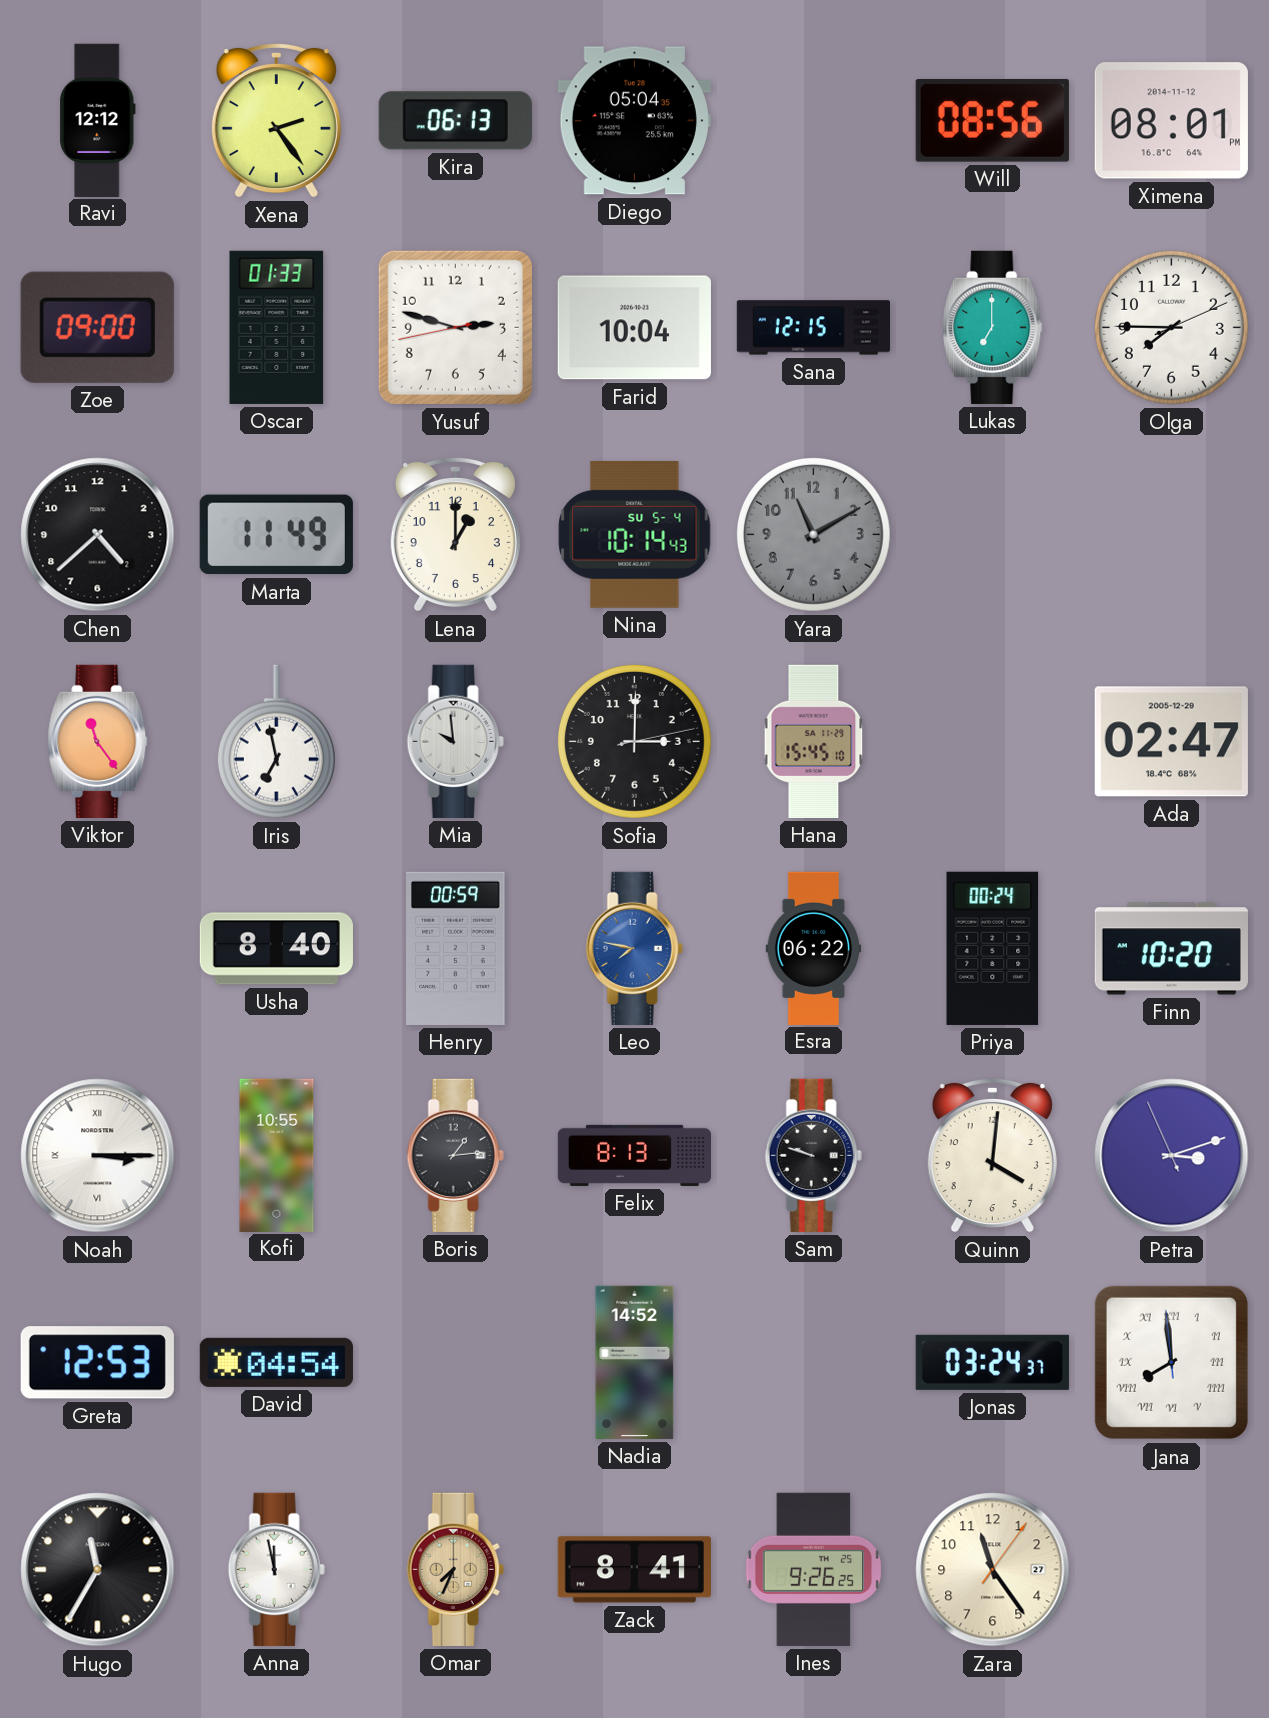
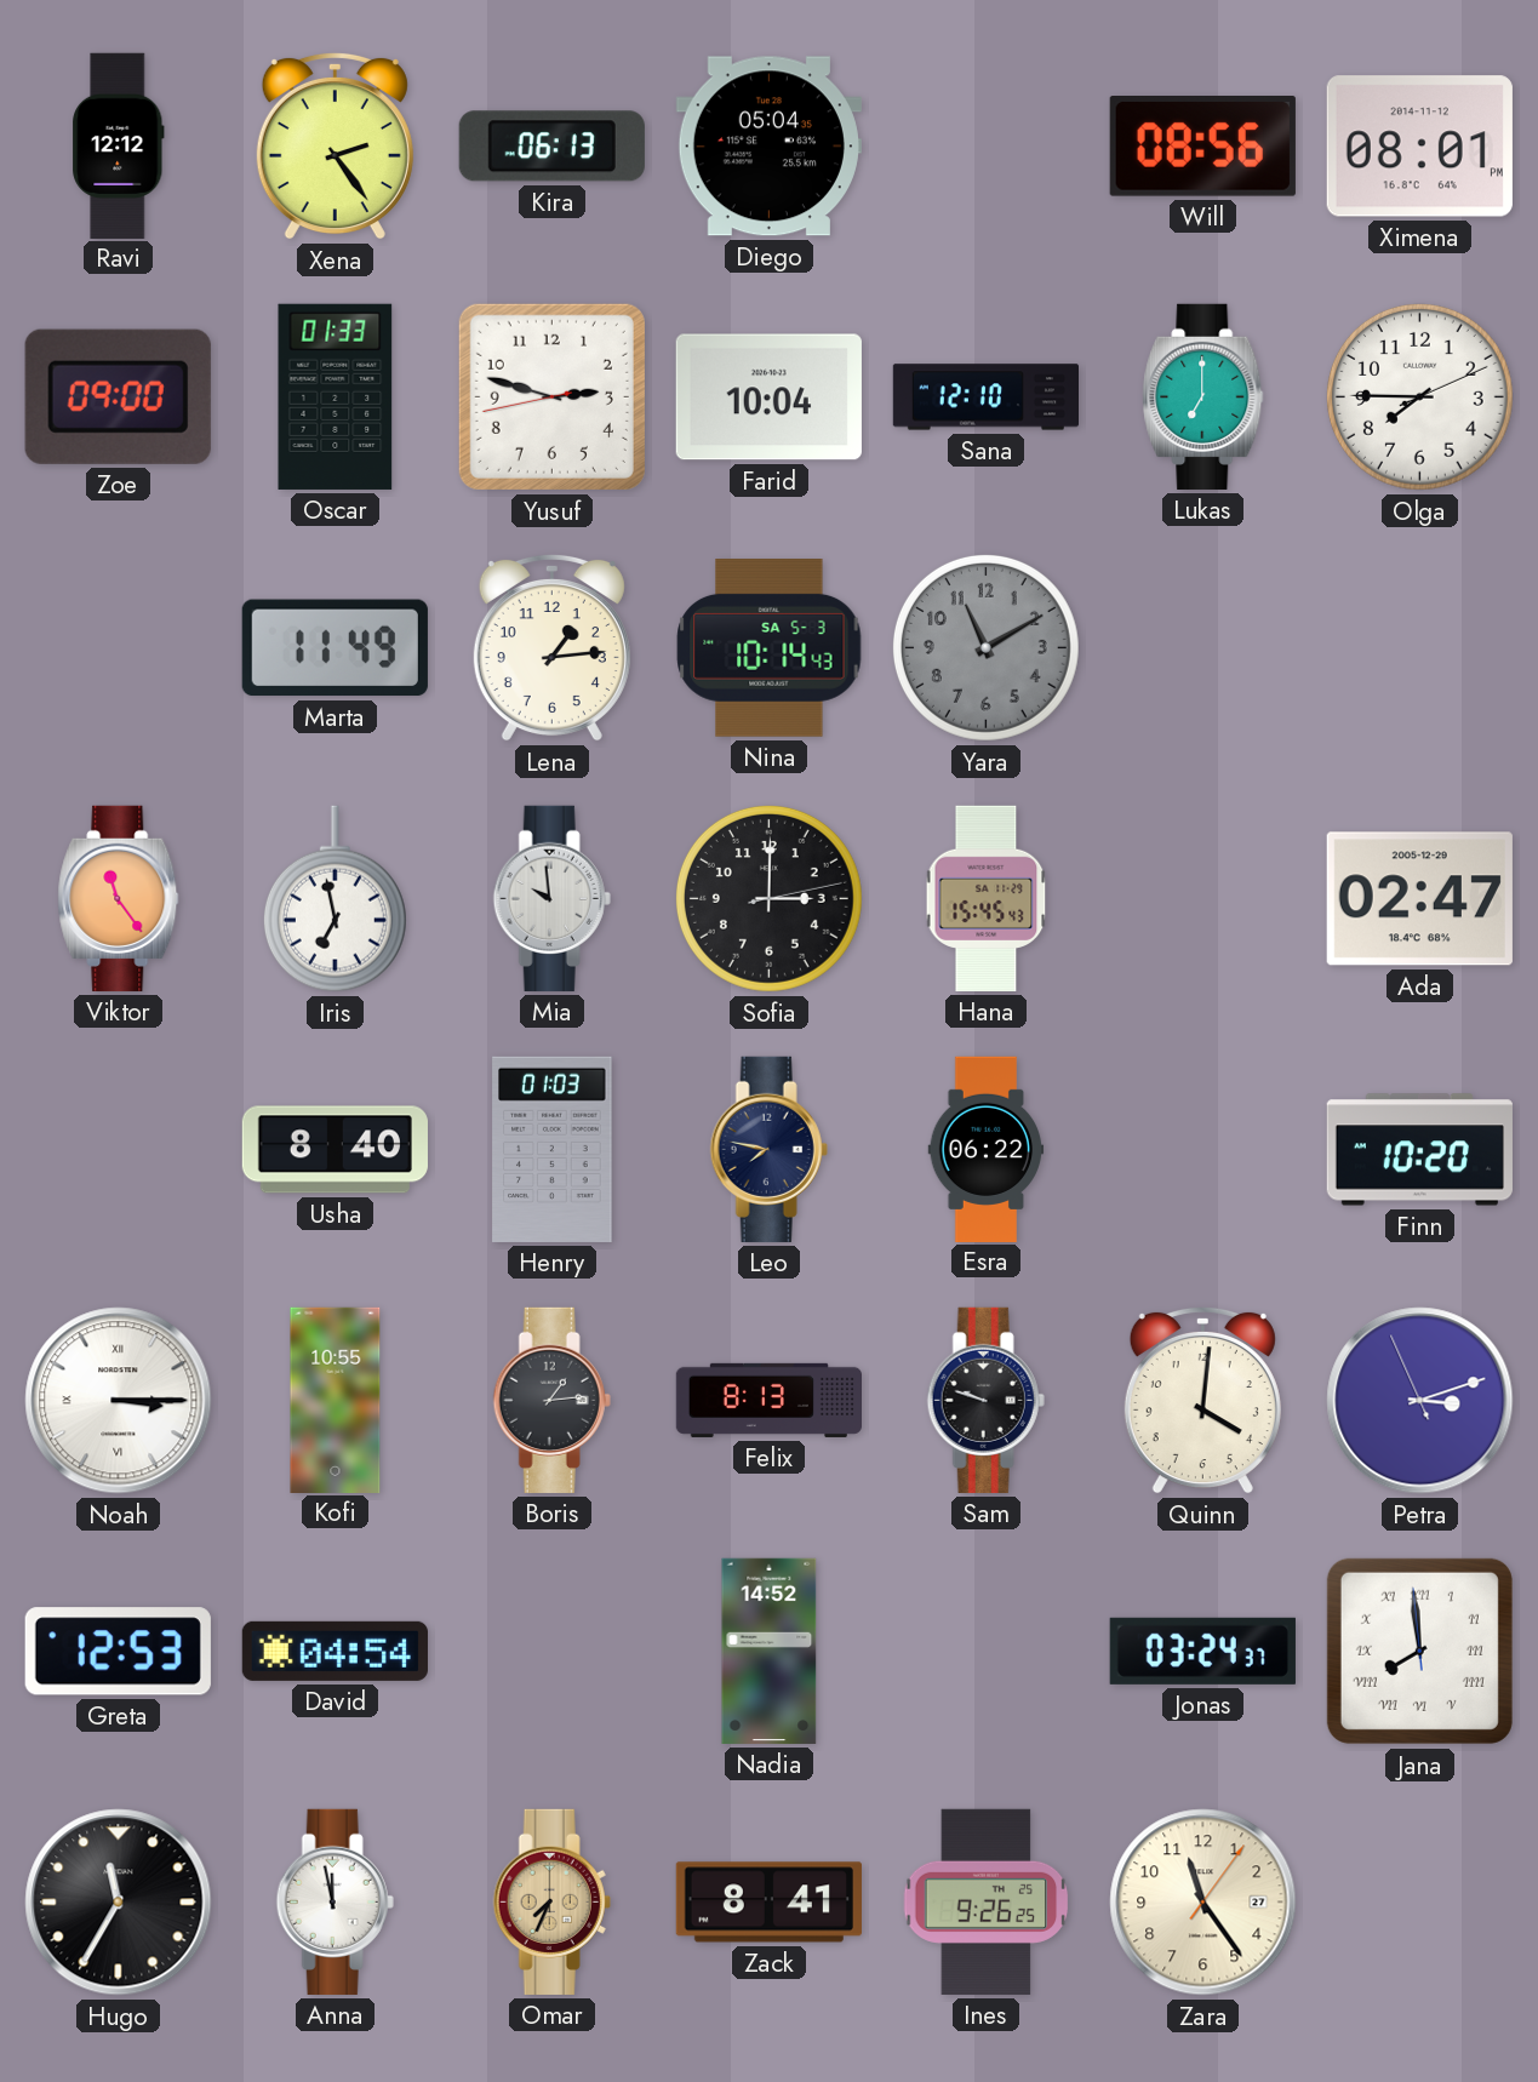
Sana: 12:15 -> 12:10
Chen: 4:38 -> none
Lena: 1:00 -> 1:14
Nina date: SU 5-4 -> SA 5-3
Hana: 15:45:10 -> 15:45:43
Henry: 00:59 -> 01:03
Leo dial: blue -> navy
Priya: 00:24 -> none
